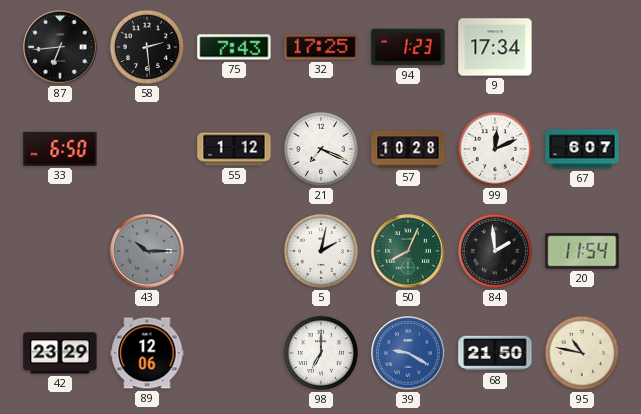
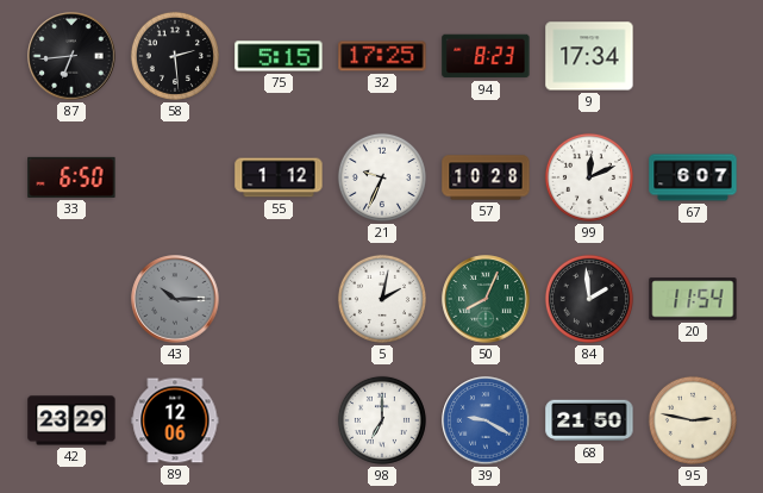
75: 7:43 -> 5:15
94: 1:23 -> 8:23
21: 7:19 -> 9:34
95: 10:47 -> 2:47
